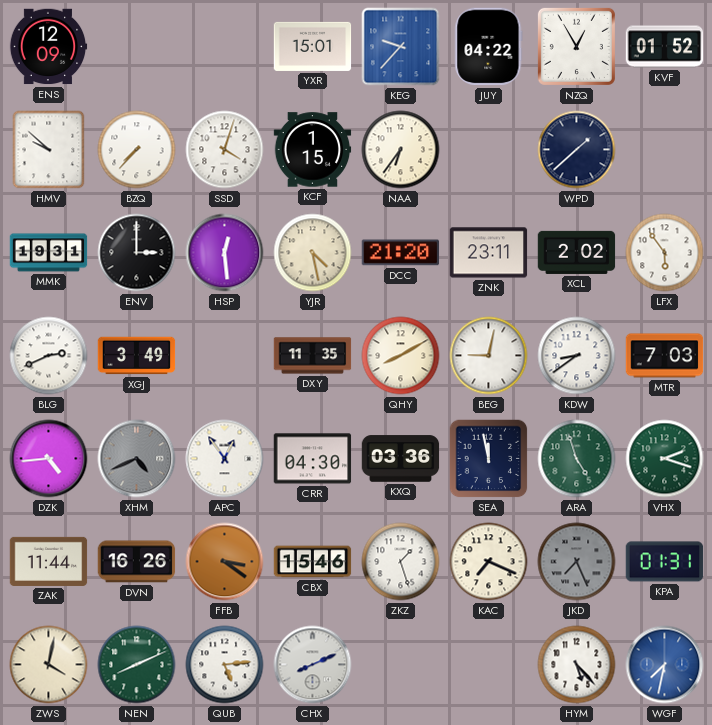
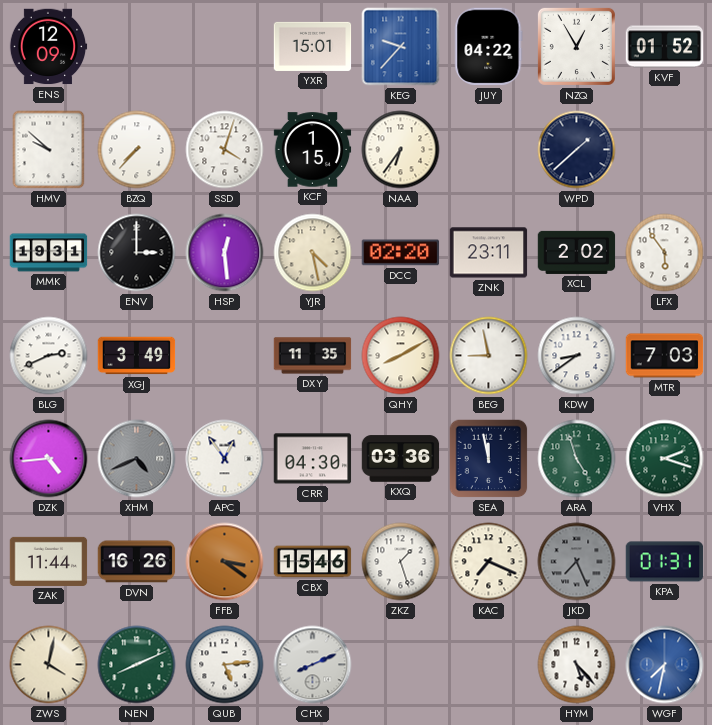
DCC: 21:20 -> 02:20
BEG: 9:02 -> 8:58
